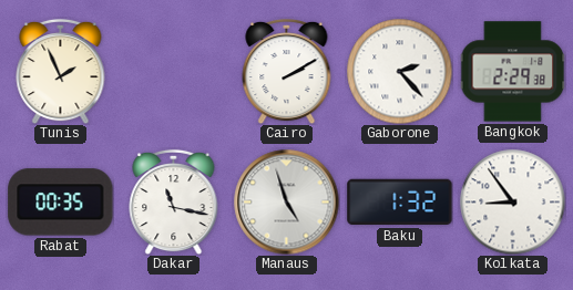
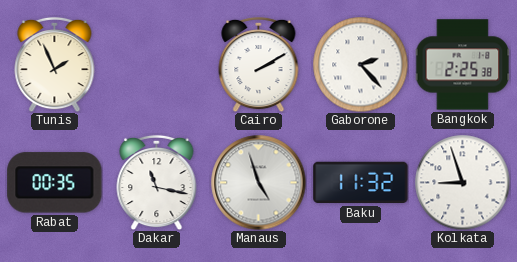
Bangkok: 2:29 -> 2:25
Baku: 1:32 -> 11:32
Kolkata: 8:54 -> 8:57
